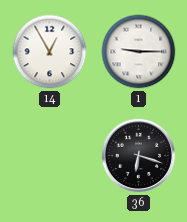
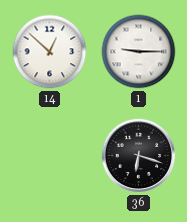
14: 12:55 -> 12:52
